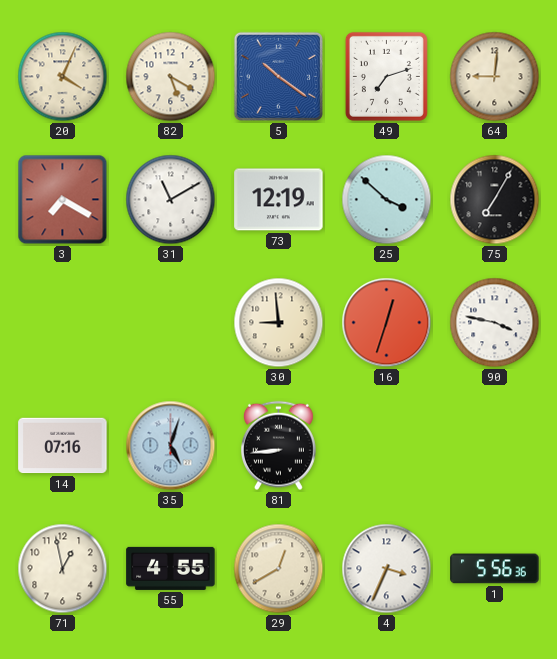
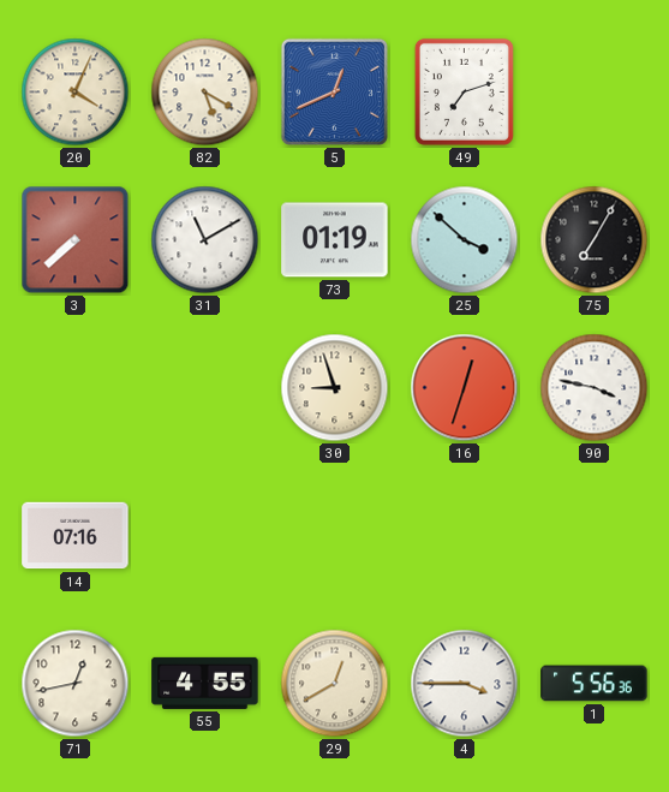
5: 10:21 -> 12:41
64: 9:01 -> none
3: 7:20 -> 7:38
73: 12:19 -> 01:19
30: 8:59 -> 8:57
35: 5:03 -> none
81: 8:44 -> none
71: 12:58 -> 12:43
4: 3:34 -> 3:45
